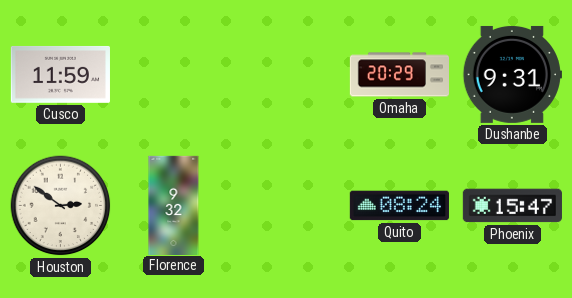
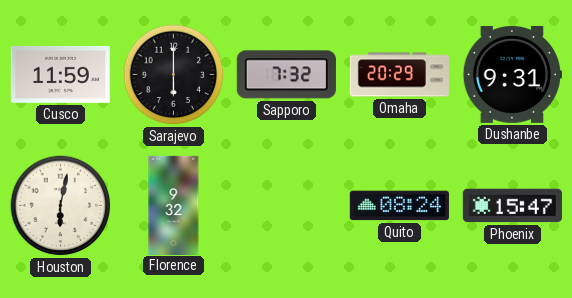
Sarajevo: none -> 6:00
Sapporo: none -> 7:32
Houston: 2:51 -> 6:02
